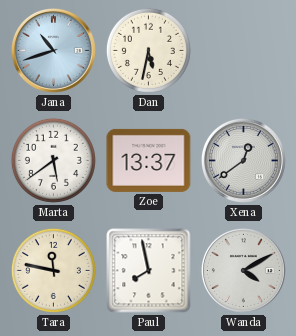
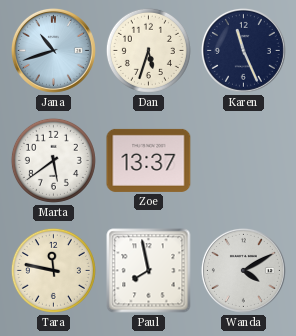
Dan: 5:32 -> 5:33
Karen: none -> 11:26
Xena: 12:39 -> none
